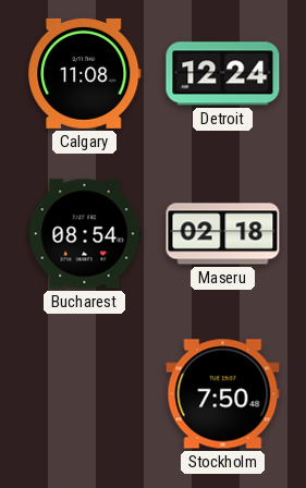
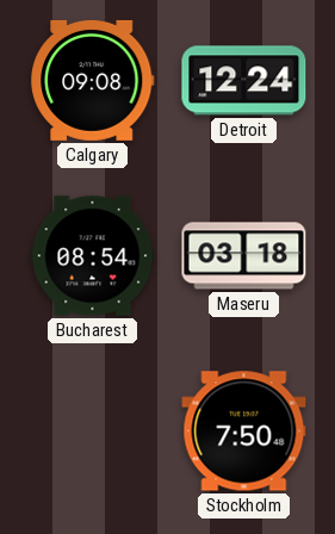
Calgary: 11:08 -> 09:08
Maseru: 02:18 -> 03:18
